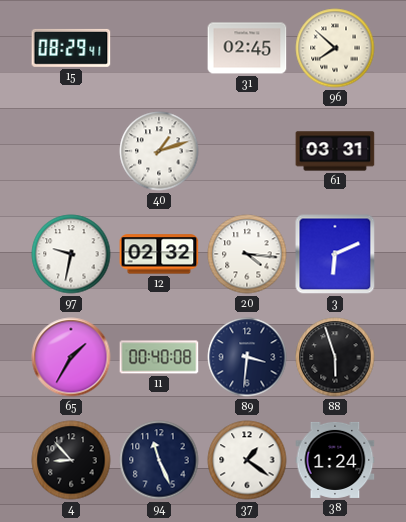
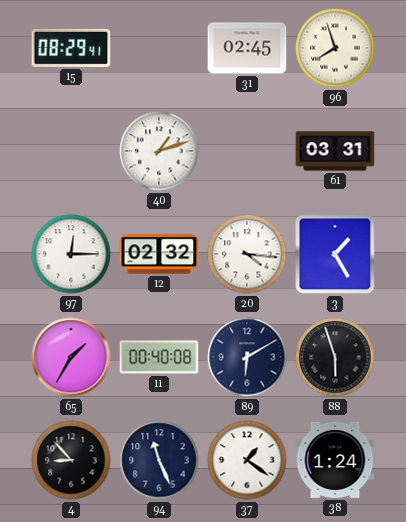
96: 7:52 -> 7:57
97: 9:32 -> 12:15
3: 6:11 -> 1:25
89: 3:31 -> 6:10
